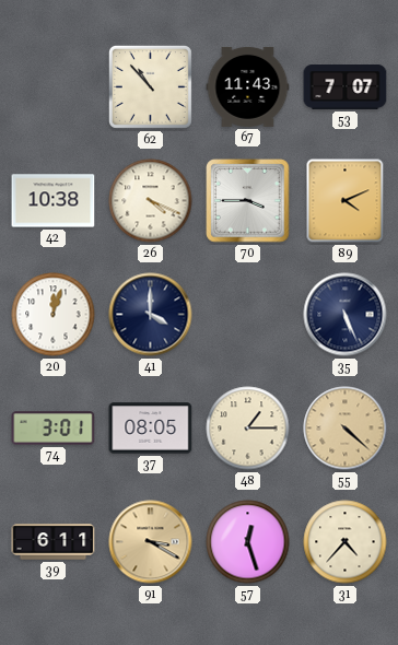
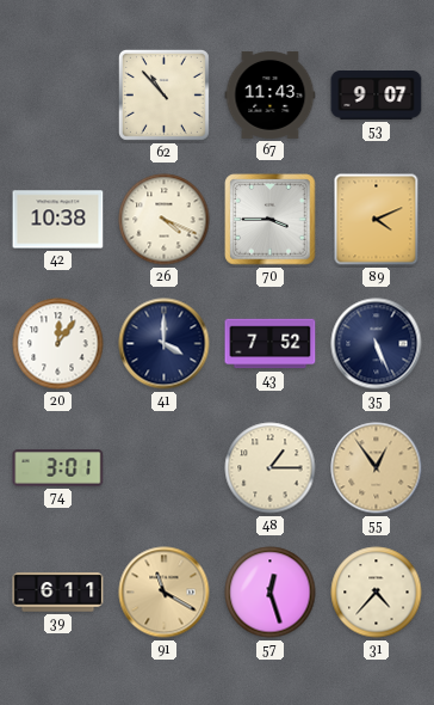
53: 7:07 -> 9:07
20: 12:03 -> 12:06
43: none -> 7:52
37: 08:05 -> none
55: 4:22 -> 12:54
91: 3:20 -> 11:20
